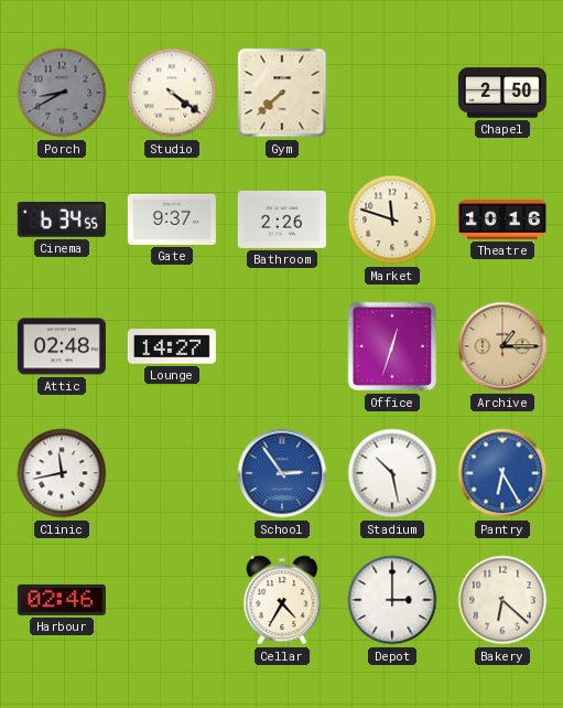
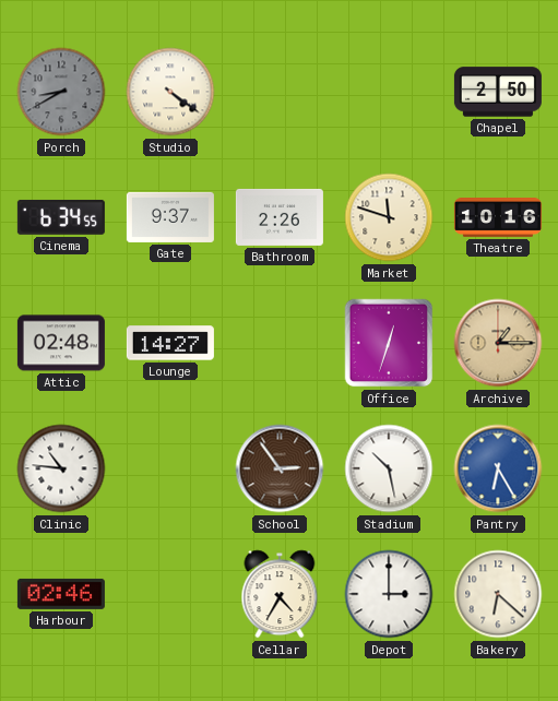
Gym: 7:38 -> none
Clinic: 11:43 -> 10:46
School dial: blue -> brown
